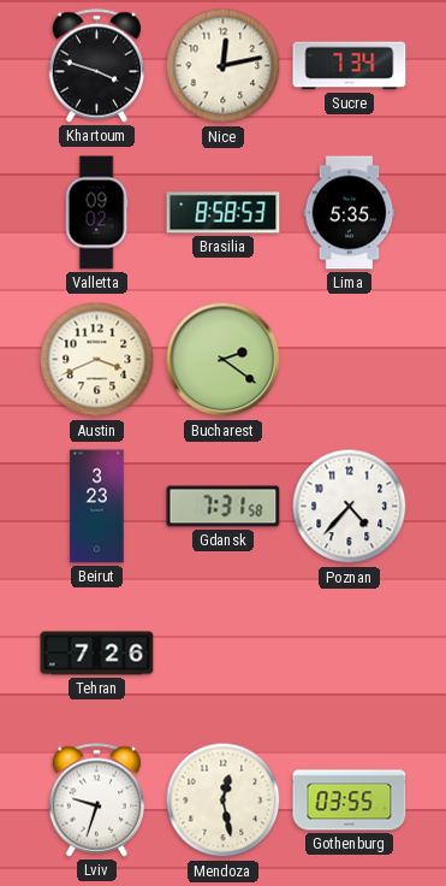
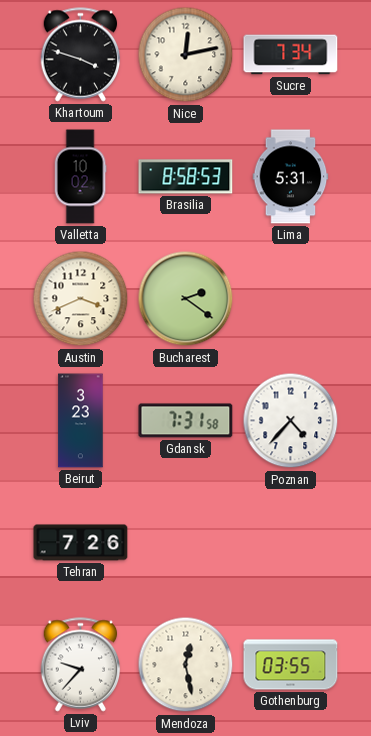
Valletta: 09:02 -> 10:02
Lima: 5:35 -> 5:31
Lviv: 9:33 -> 9:37
